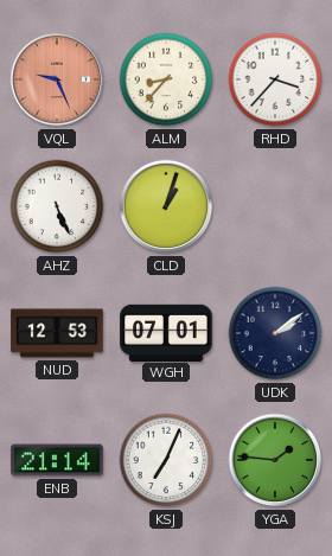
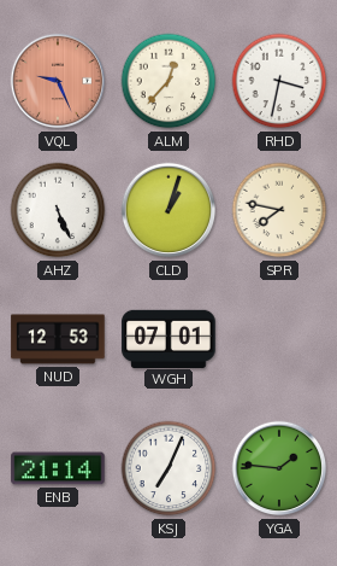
ALM: 8:37 -> 12:37
RHD: 3:37 -> 3:32
SPR: none -> 7:47
UDK: 2:09 -> none
